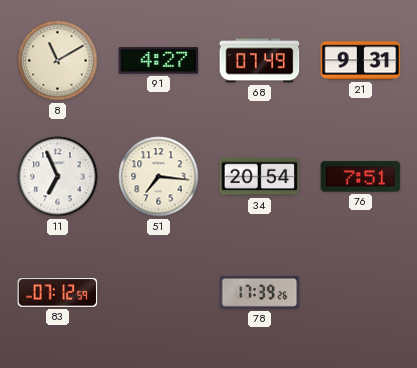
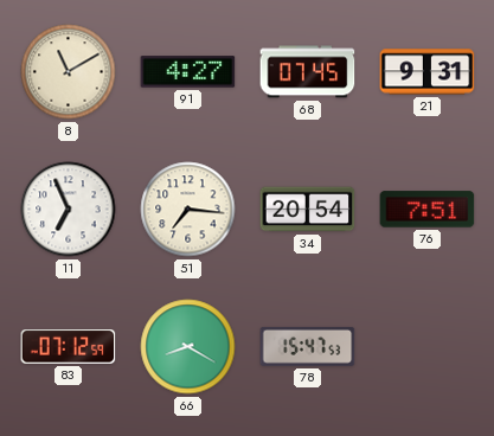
68: 07:49 -> 07:45
66: none -> 8:20
78: 17:39 -> 15:47
